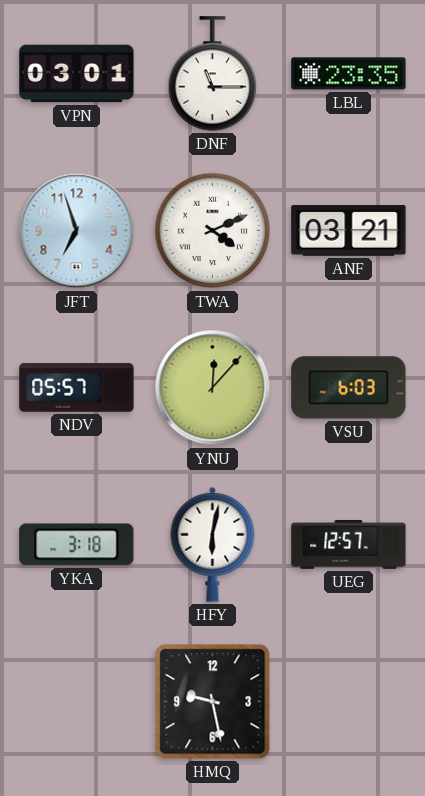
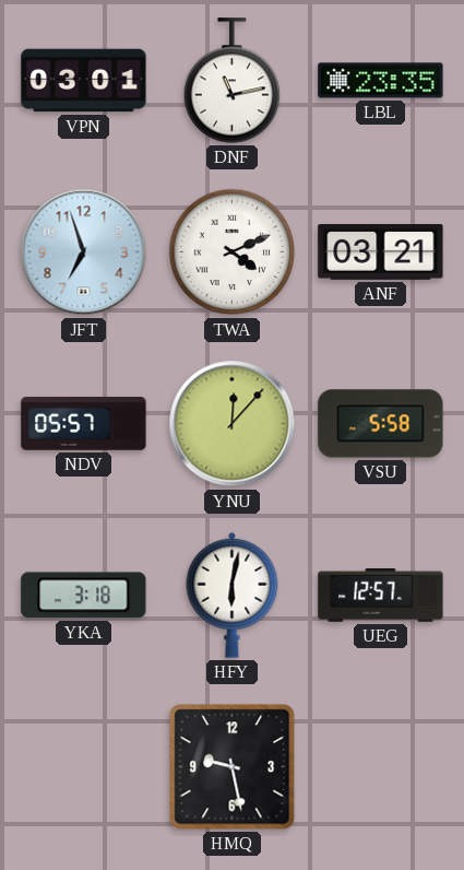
DNF: 11:15 -> 11:13
VSU: 6:03 -> 5:58
